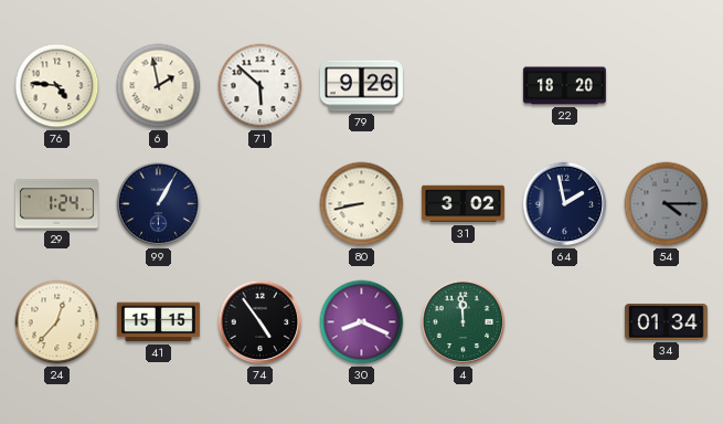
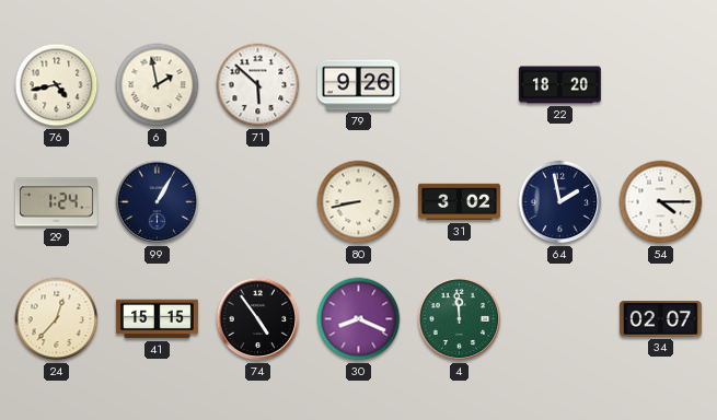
76: 4:46 -> 4:43
54 dial: grey -> white
34: 01:34 -> 02:07
